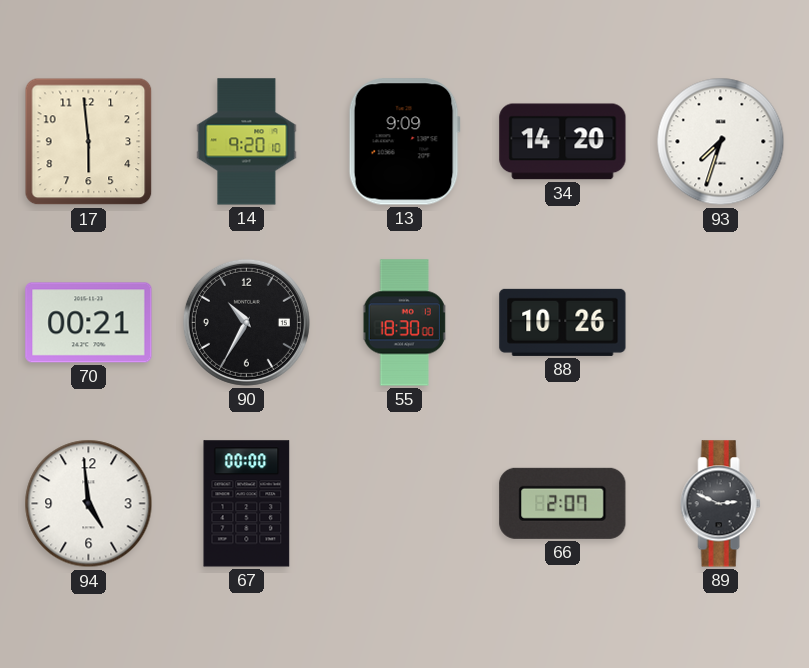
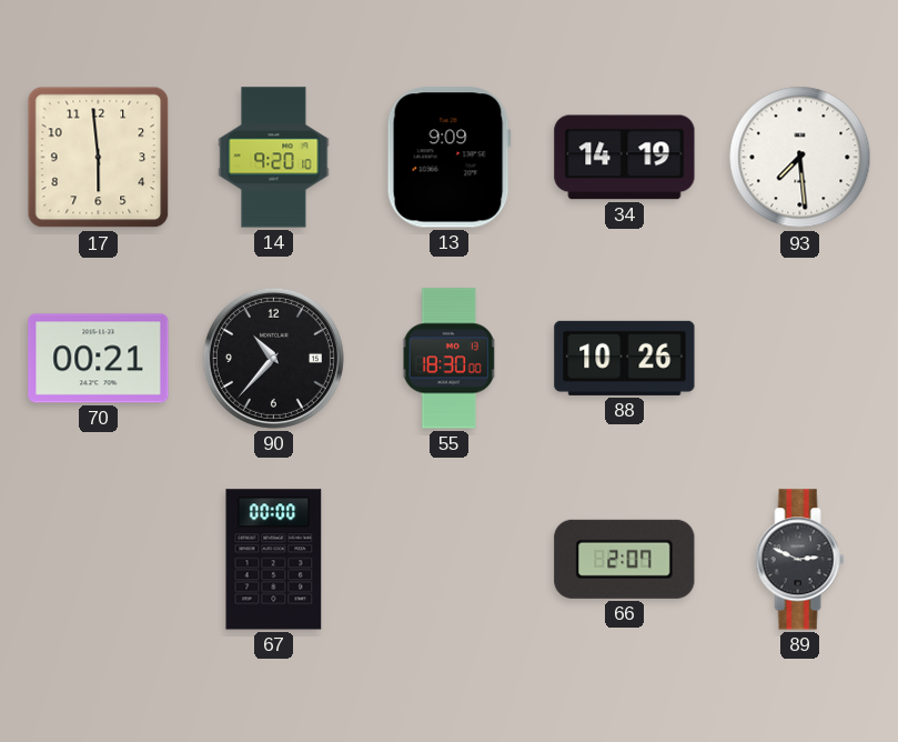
34: 14:20 -> 14:19
93: 7:33 -> 7:29
90: 10:35 -> 10:37
94: 4:59 -> none
